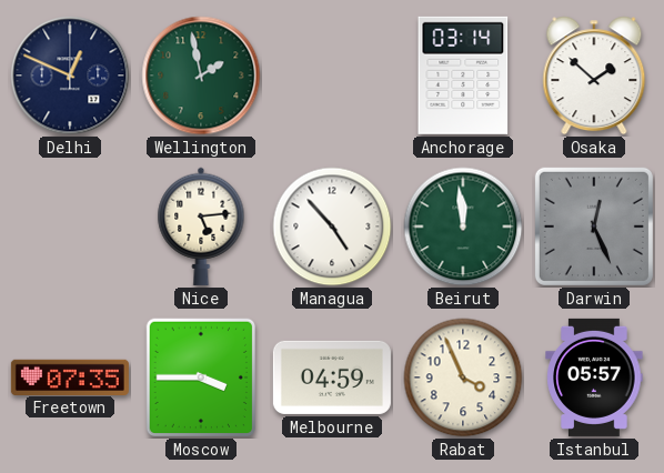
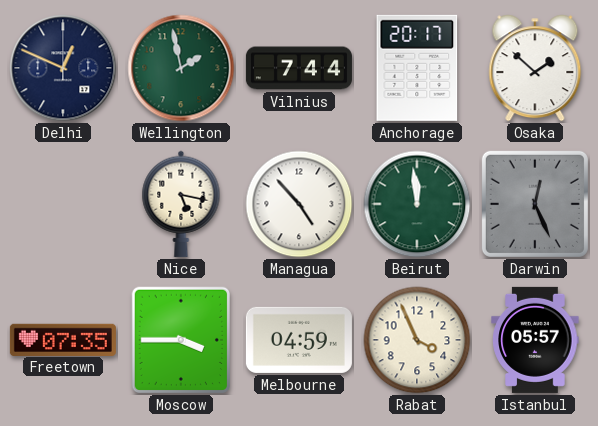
Vilnius: none -> 7:44
Anchorage: 03:14 -> 20:17
Nice: 5:14 -> 5:17
